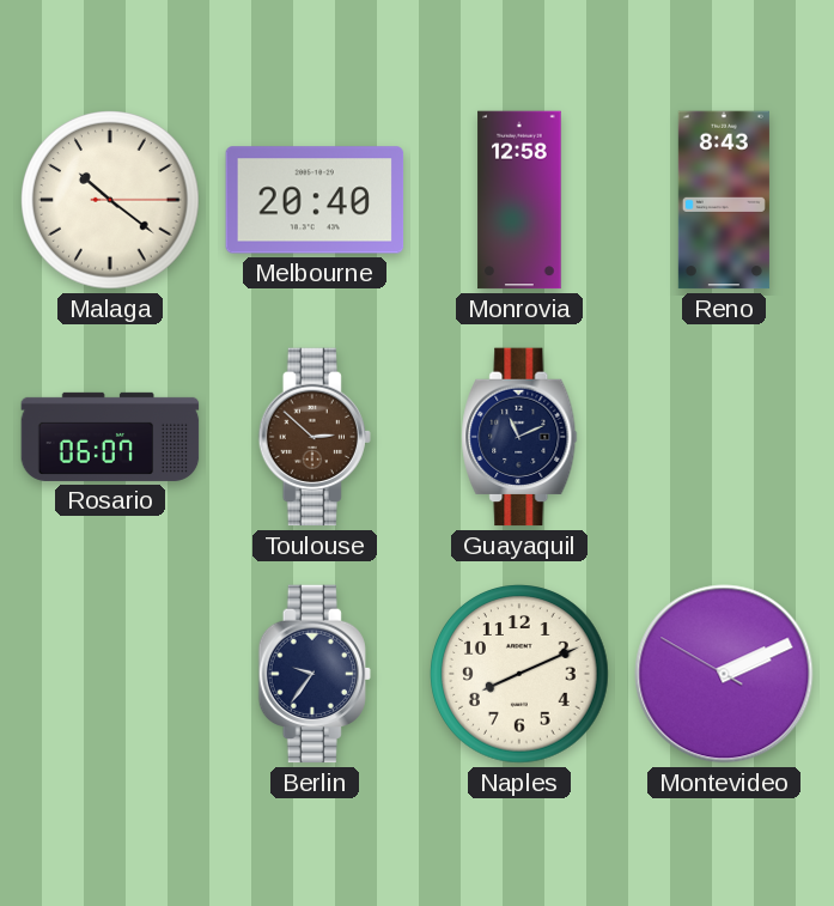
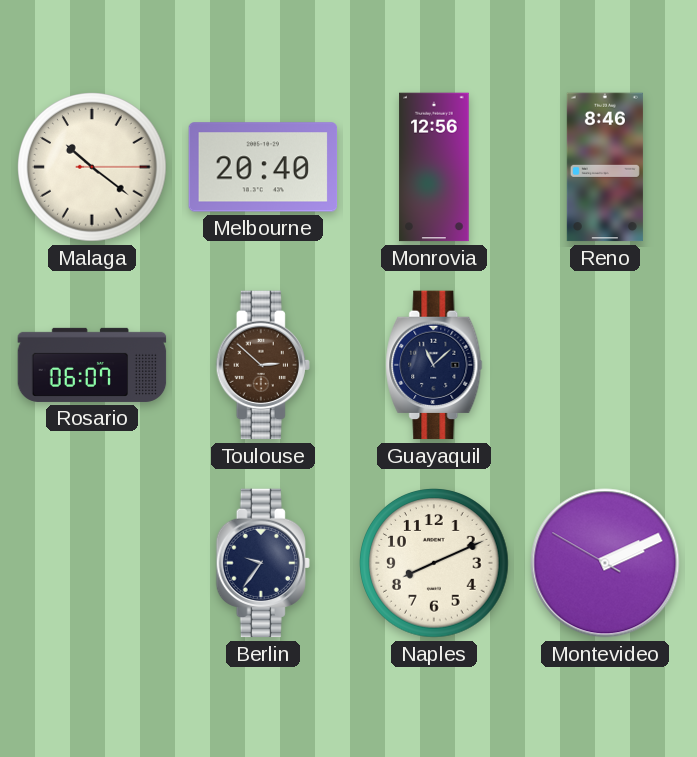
Monrovia: 12:58 -> 12:56
Reno: 8:43 -> 8:46
Guayaquil: 11:11 -> 11:08
